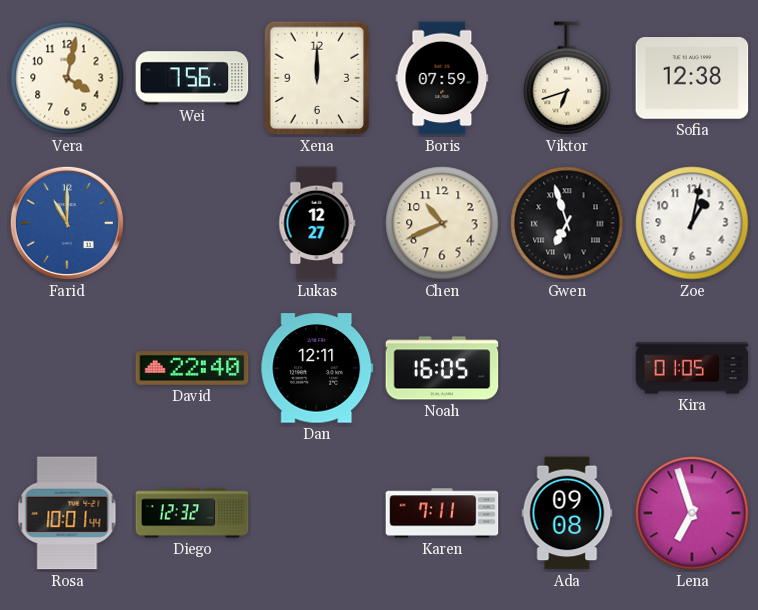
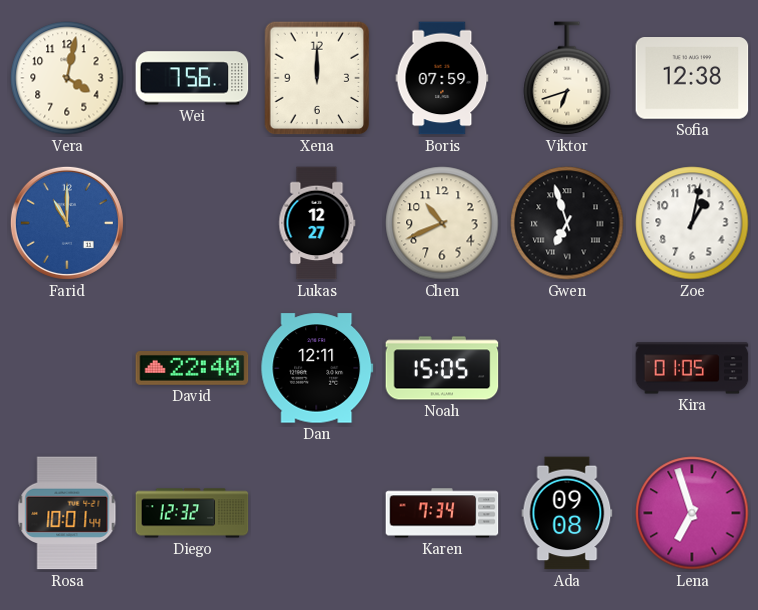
Noah: 16:05 -> 15:05
Karen: 7:11 -> 7:34
